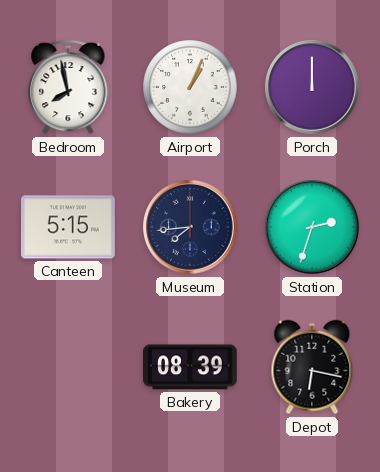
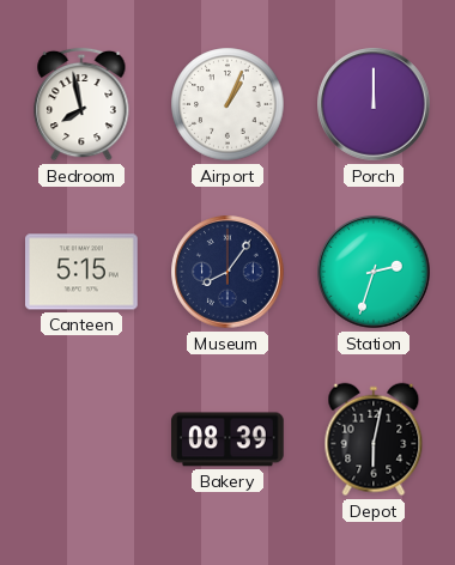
Museum: 7:44 -> 8:06
Depot: 6:17 -> 6:02
